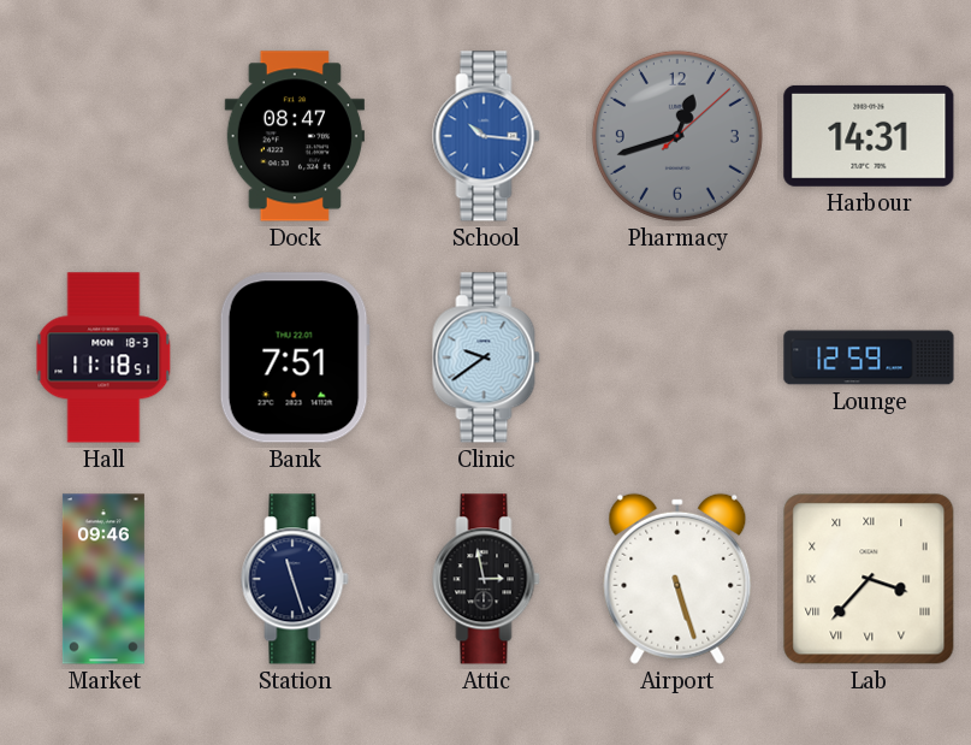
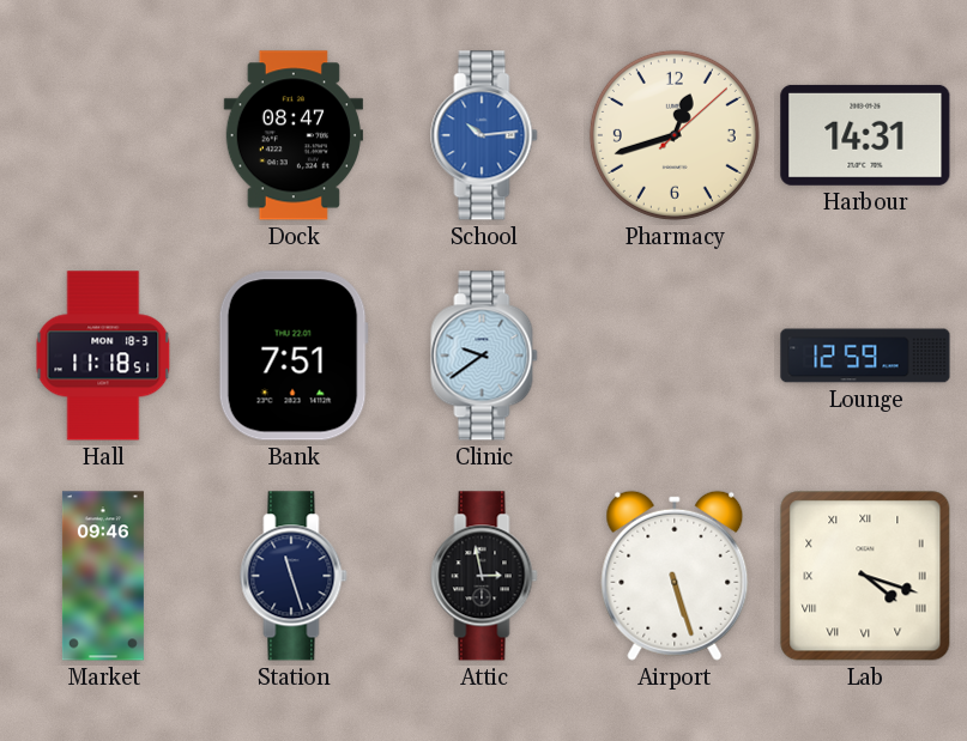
School: 10:16 -> 10:14
Pharmacy dial: grey -> cream
Lab: 3:37 -> 4:18
